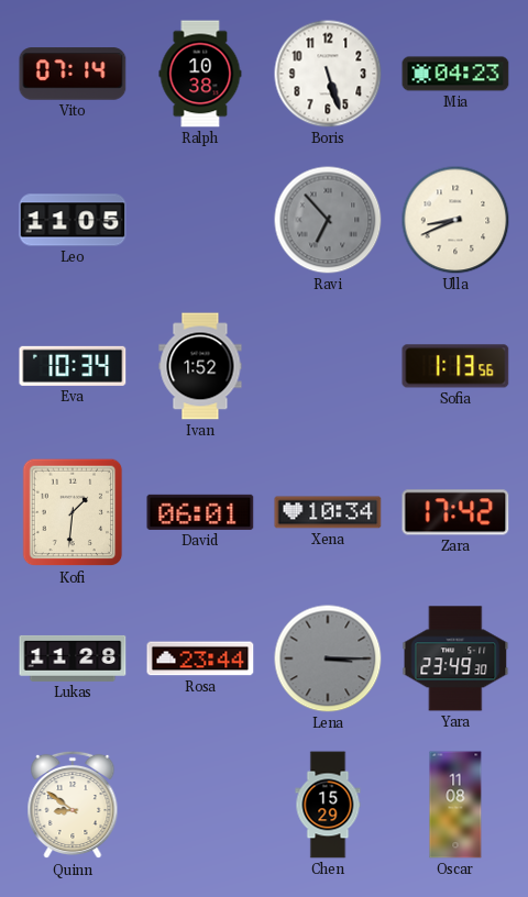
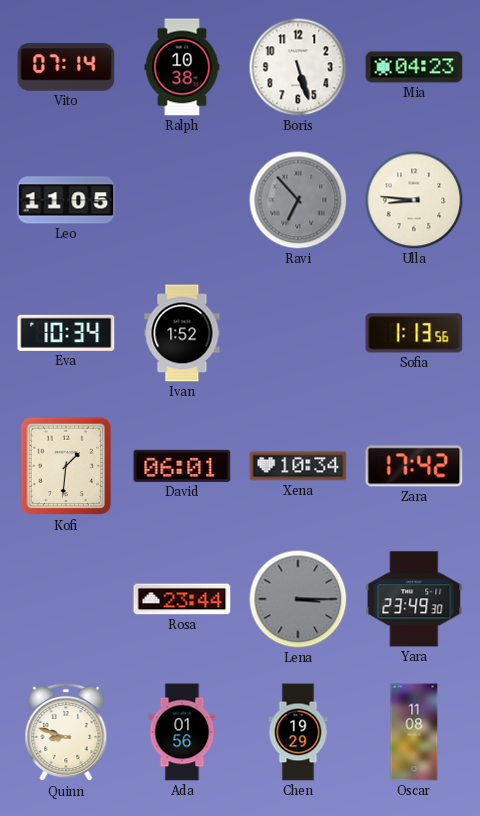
Ulla: 8:41 -> 8:46
Lukas: 11:28 -> none
Quinn: 8:51 -> 8:48
Ada: none -> 01:56
Chen: 15:29 -> 19:29
